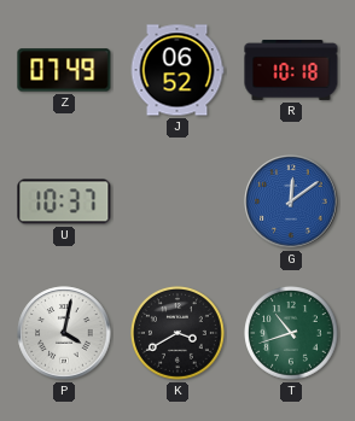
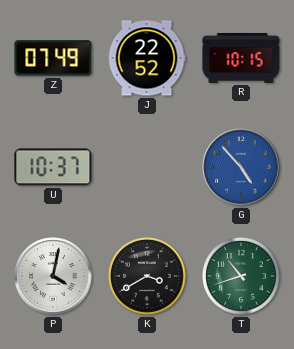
J: 06:52 -> 22:52
R: 10:18 -> 10:15
G: 12:09 -> 4:53
